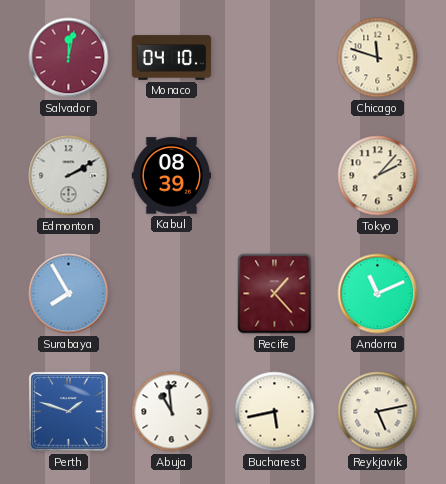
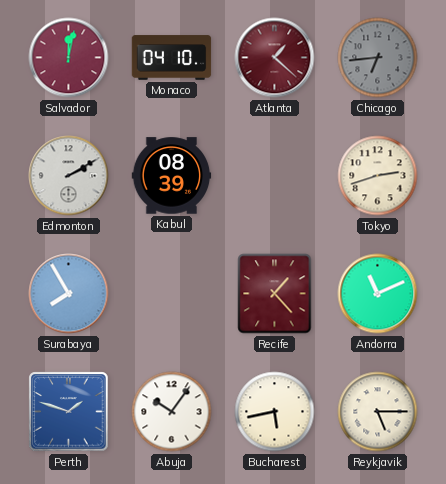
Atlanta: none -> 1:22
Chicago: 11:48 -> 6:44
Chicago dial: cream -> grey
Tokyo: 2:07 -> 2:42
Abuja: 10:59 -> 10:06
Reykjavik: 5:13 -> 5:15
